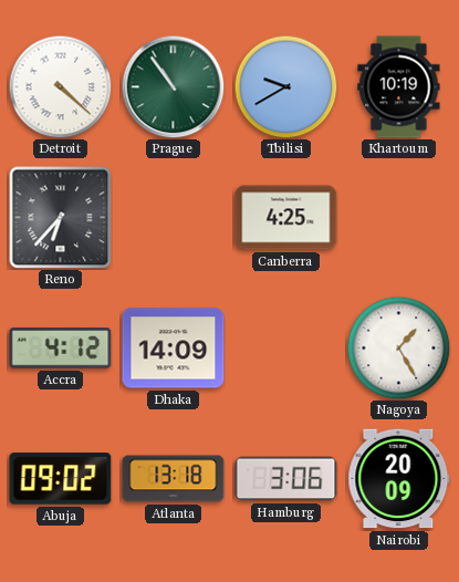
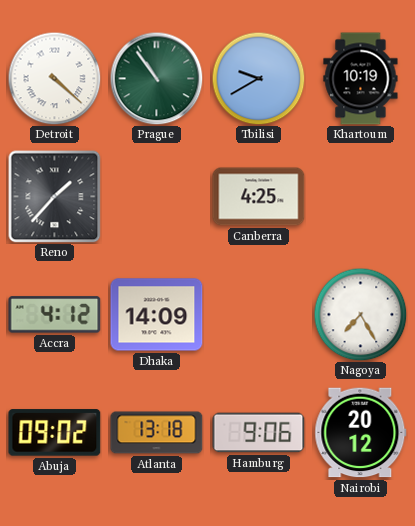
Reno: 6:37 -> 1:37
Nagoya: 1:25 -> 7:25
Hamburg: 3:06 -> 9:06
Nairobi: 20:09 -> 20:12
